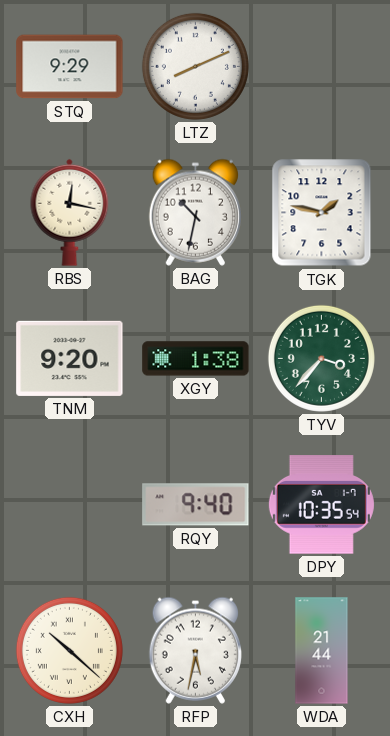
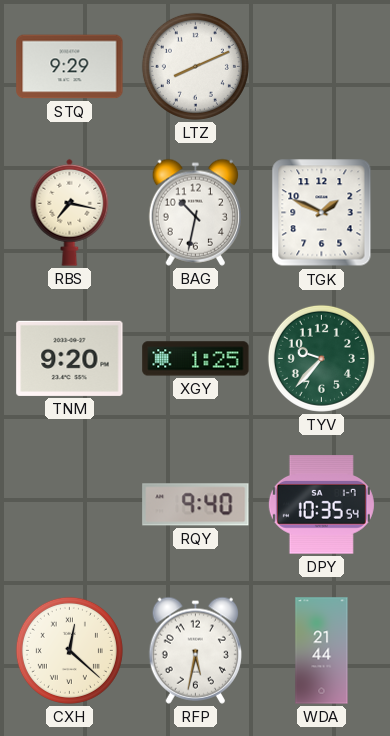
RBS: 12:17 -> 7:17
TGK: 1:47 -> 1:49
XGY: 1:38 -> 1:25
TYV: 3:37 -> 9:37
CXH: 10:22 -> 12:22
